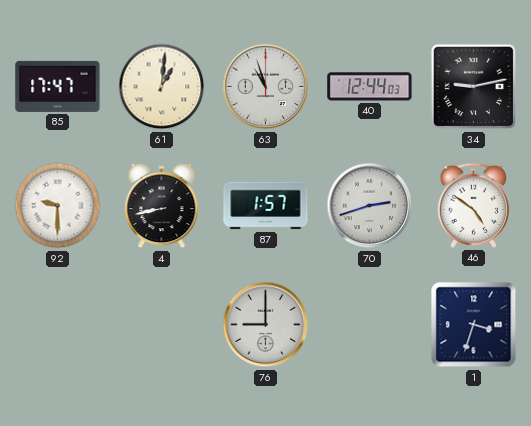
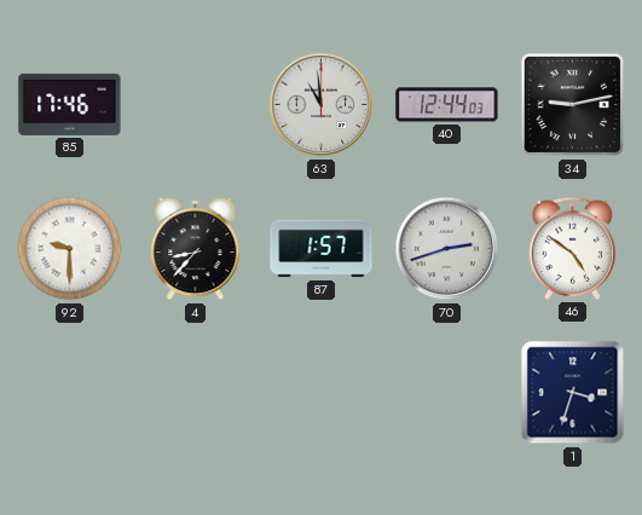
85: 17:47 -> 17:46
61: 1:01 -> none
63: 10:57 -> 10:59
4: 8:43 -> 8:37
76: 9:00 -> none
